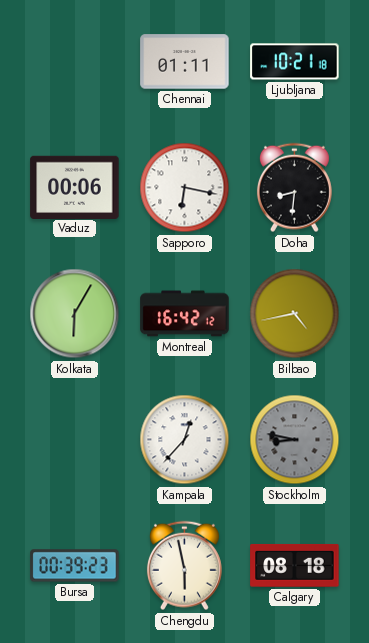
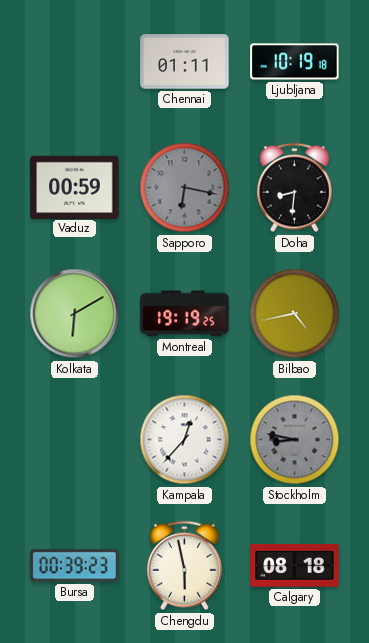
Ljubljana: 10:21 -> 10:19
Vaduz: 00:06 -> 00:59
Sapporo dial: white -> grey
Kolkata: 6:05 -> 6:10
Montreal: 16:42 -> 19:19
